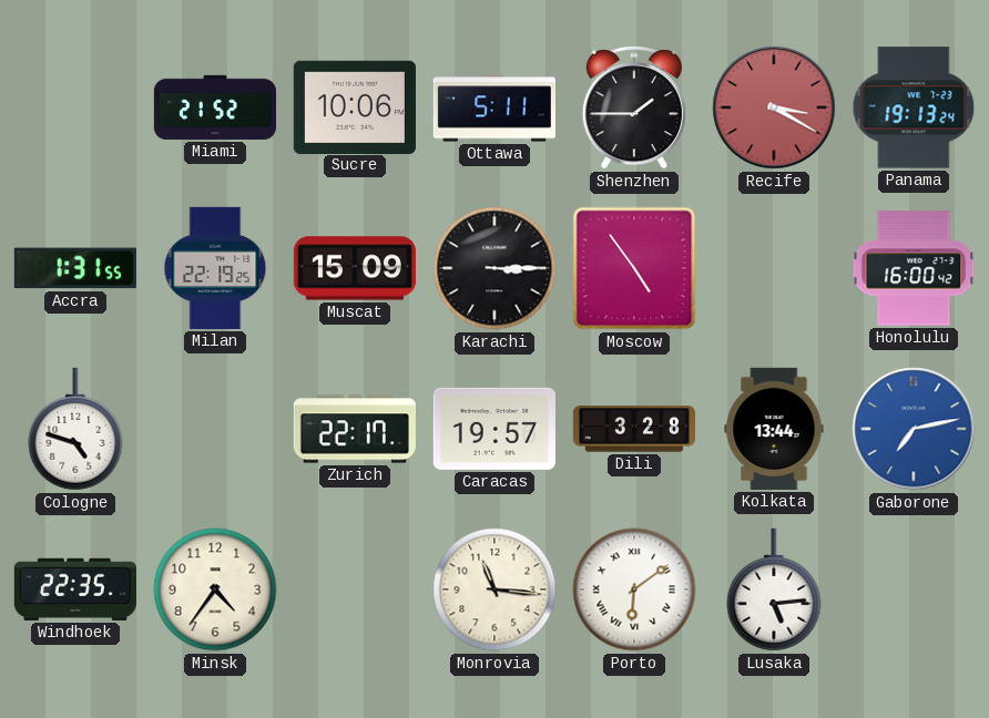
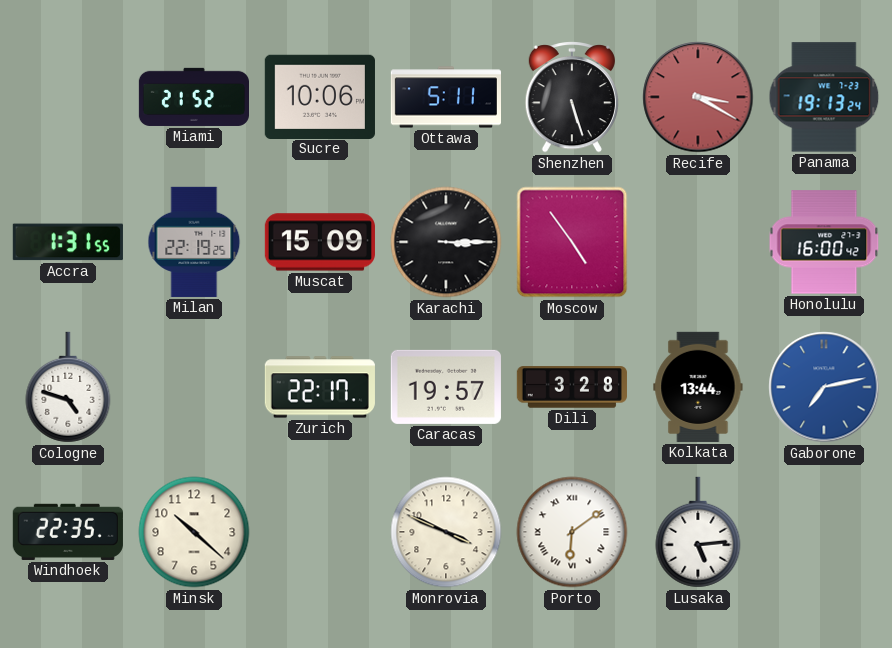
Shenzhen: 1:45 -> 5:27
Minsk: 4:36 -> 10:22
Monrovia: 11:16 -> 3:49
